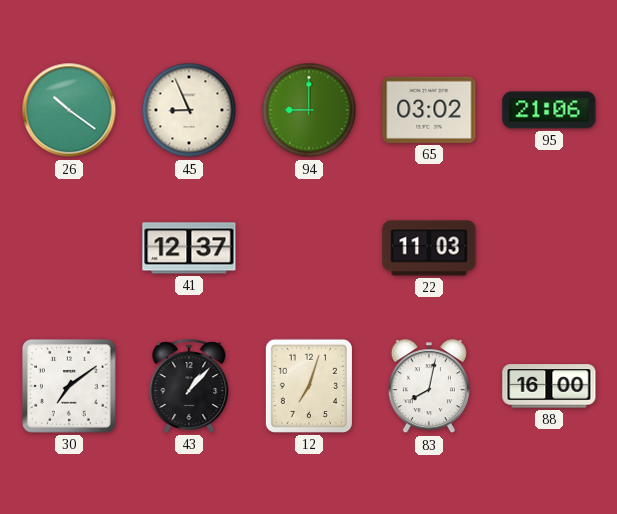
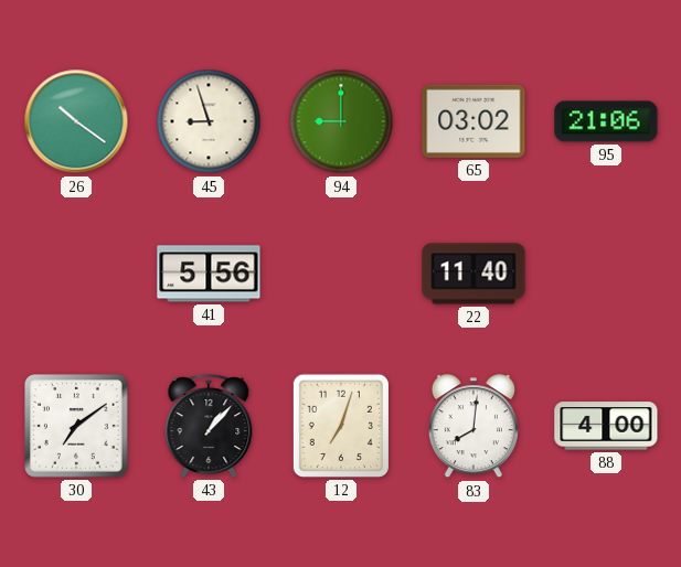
45: 8:56 -> 8:57
41: 12:37 -> 5:56
22: 11:03 -> 11:40
83: 8:02 -> 8:01
88: 16:00 -> 4:00
